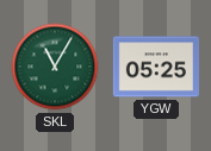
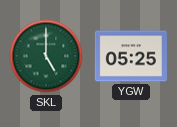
SKL: 11:05 -> 5:00
